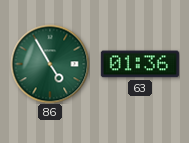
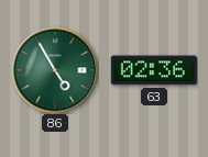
63: 01:36 -> 02:36
